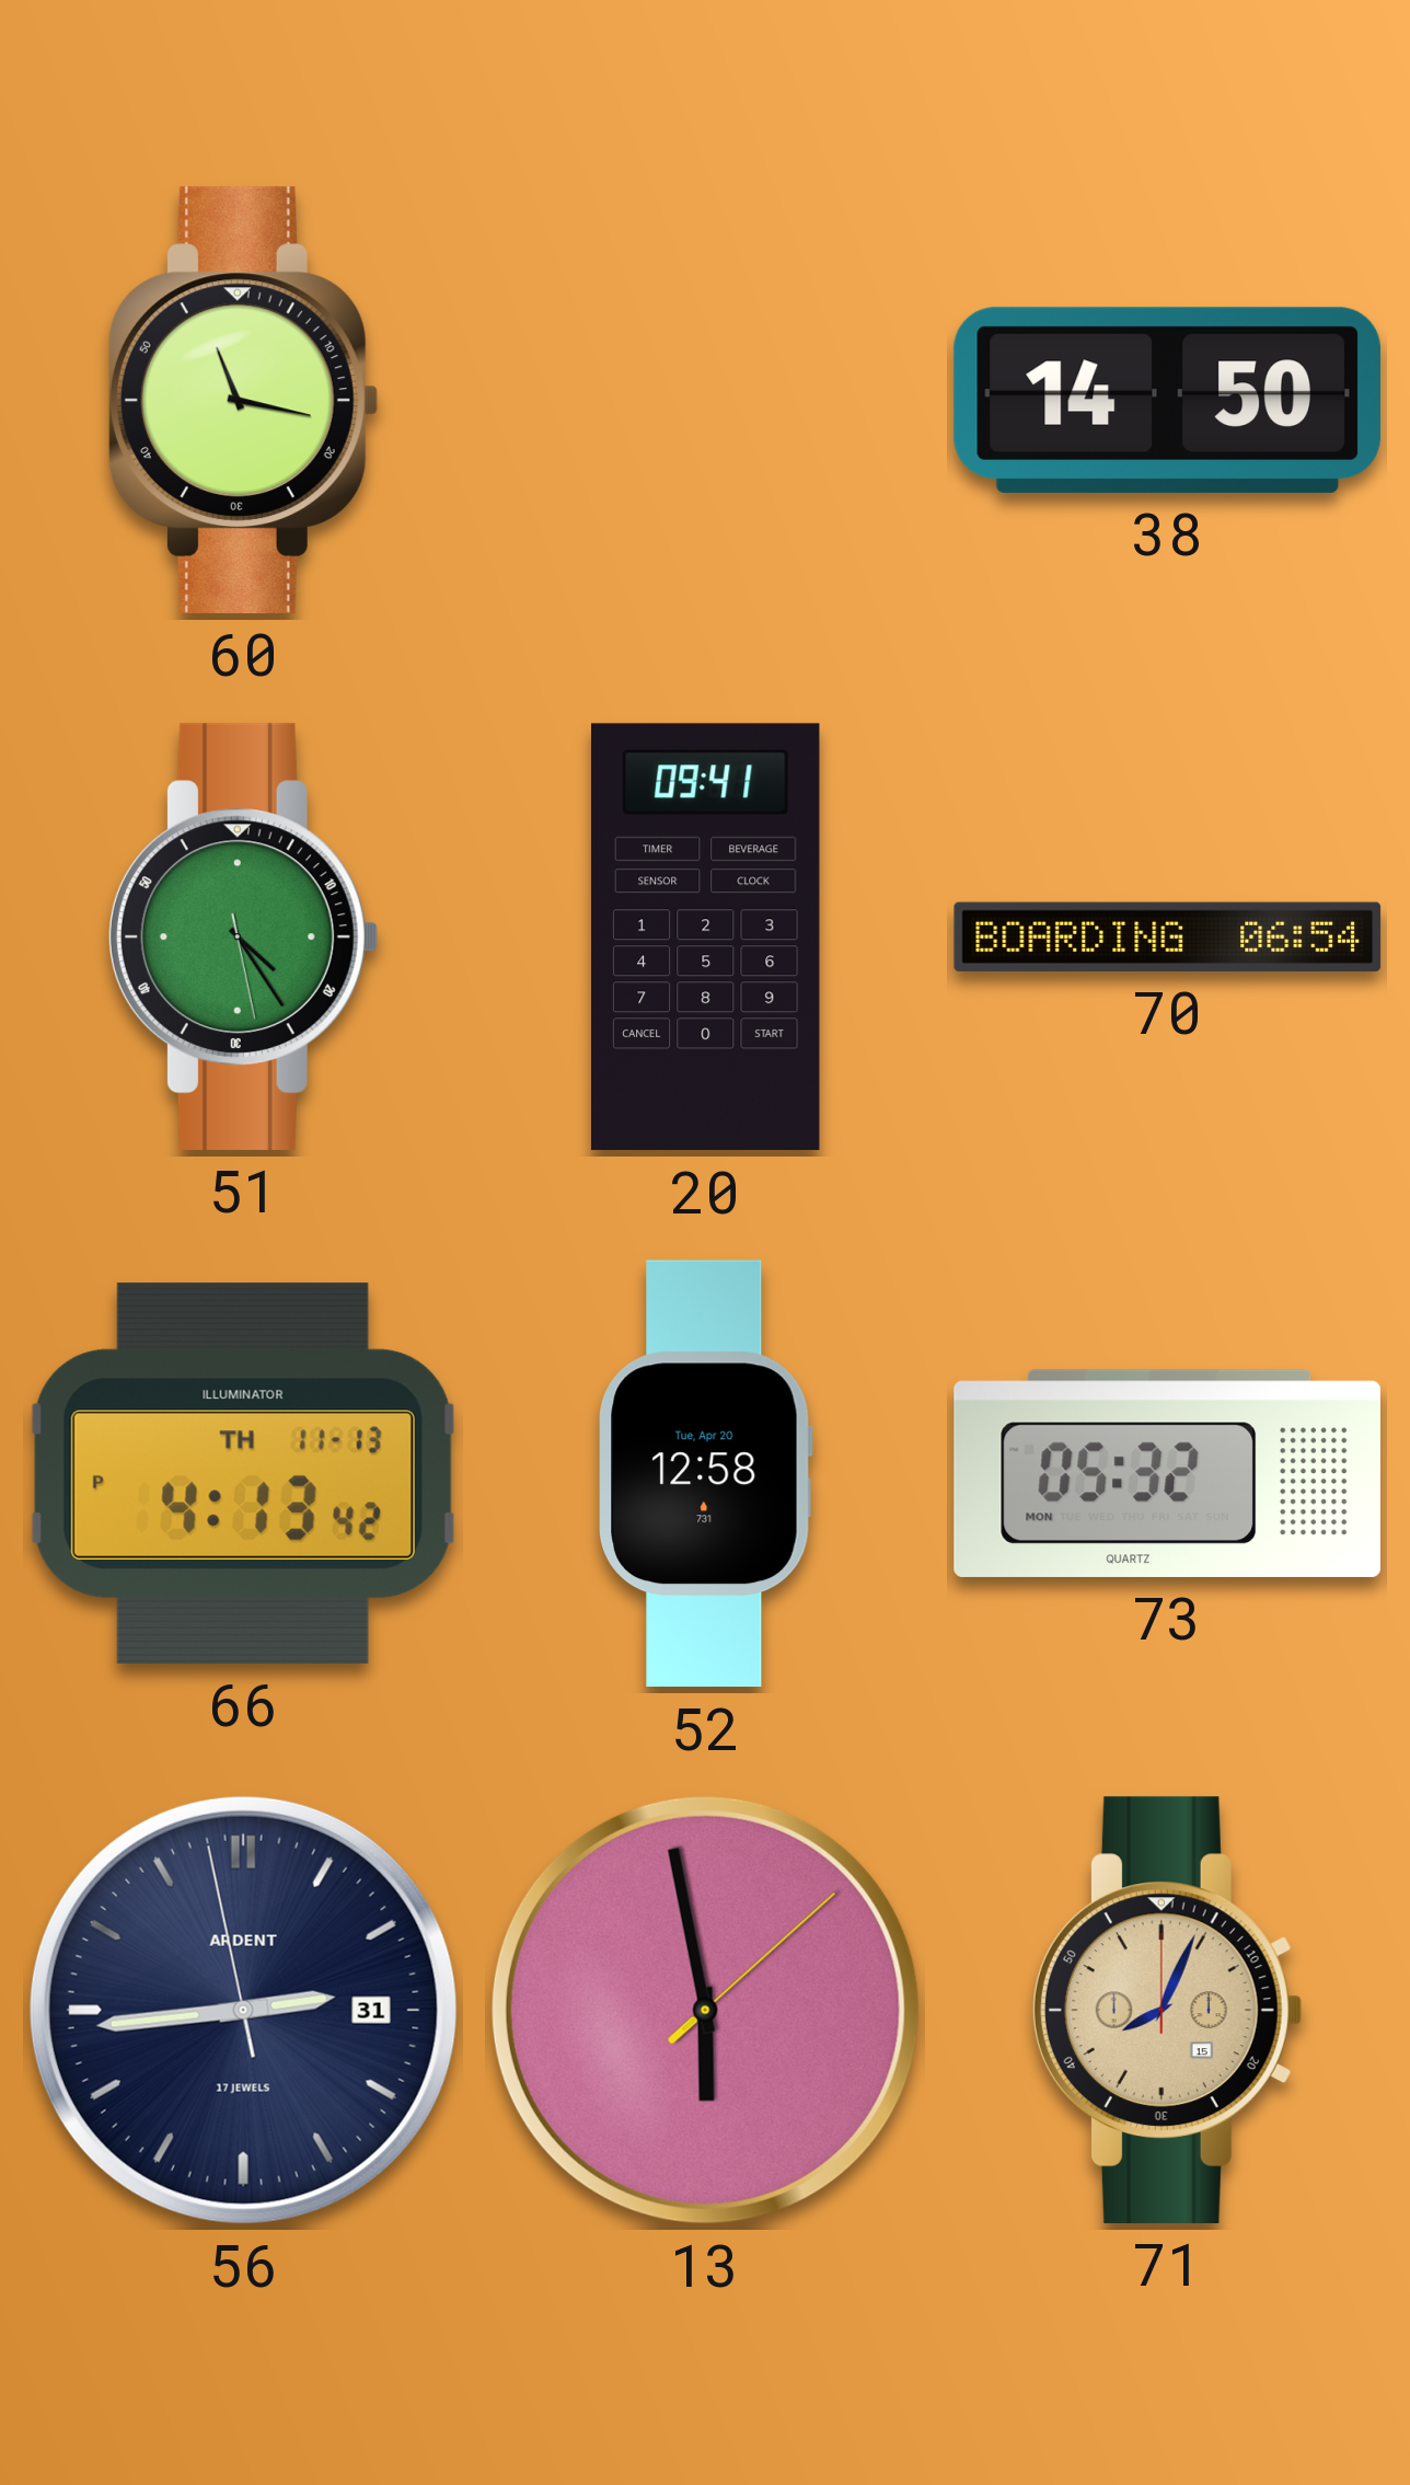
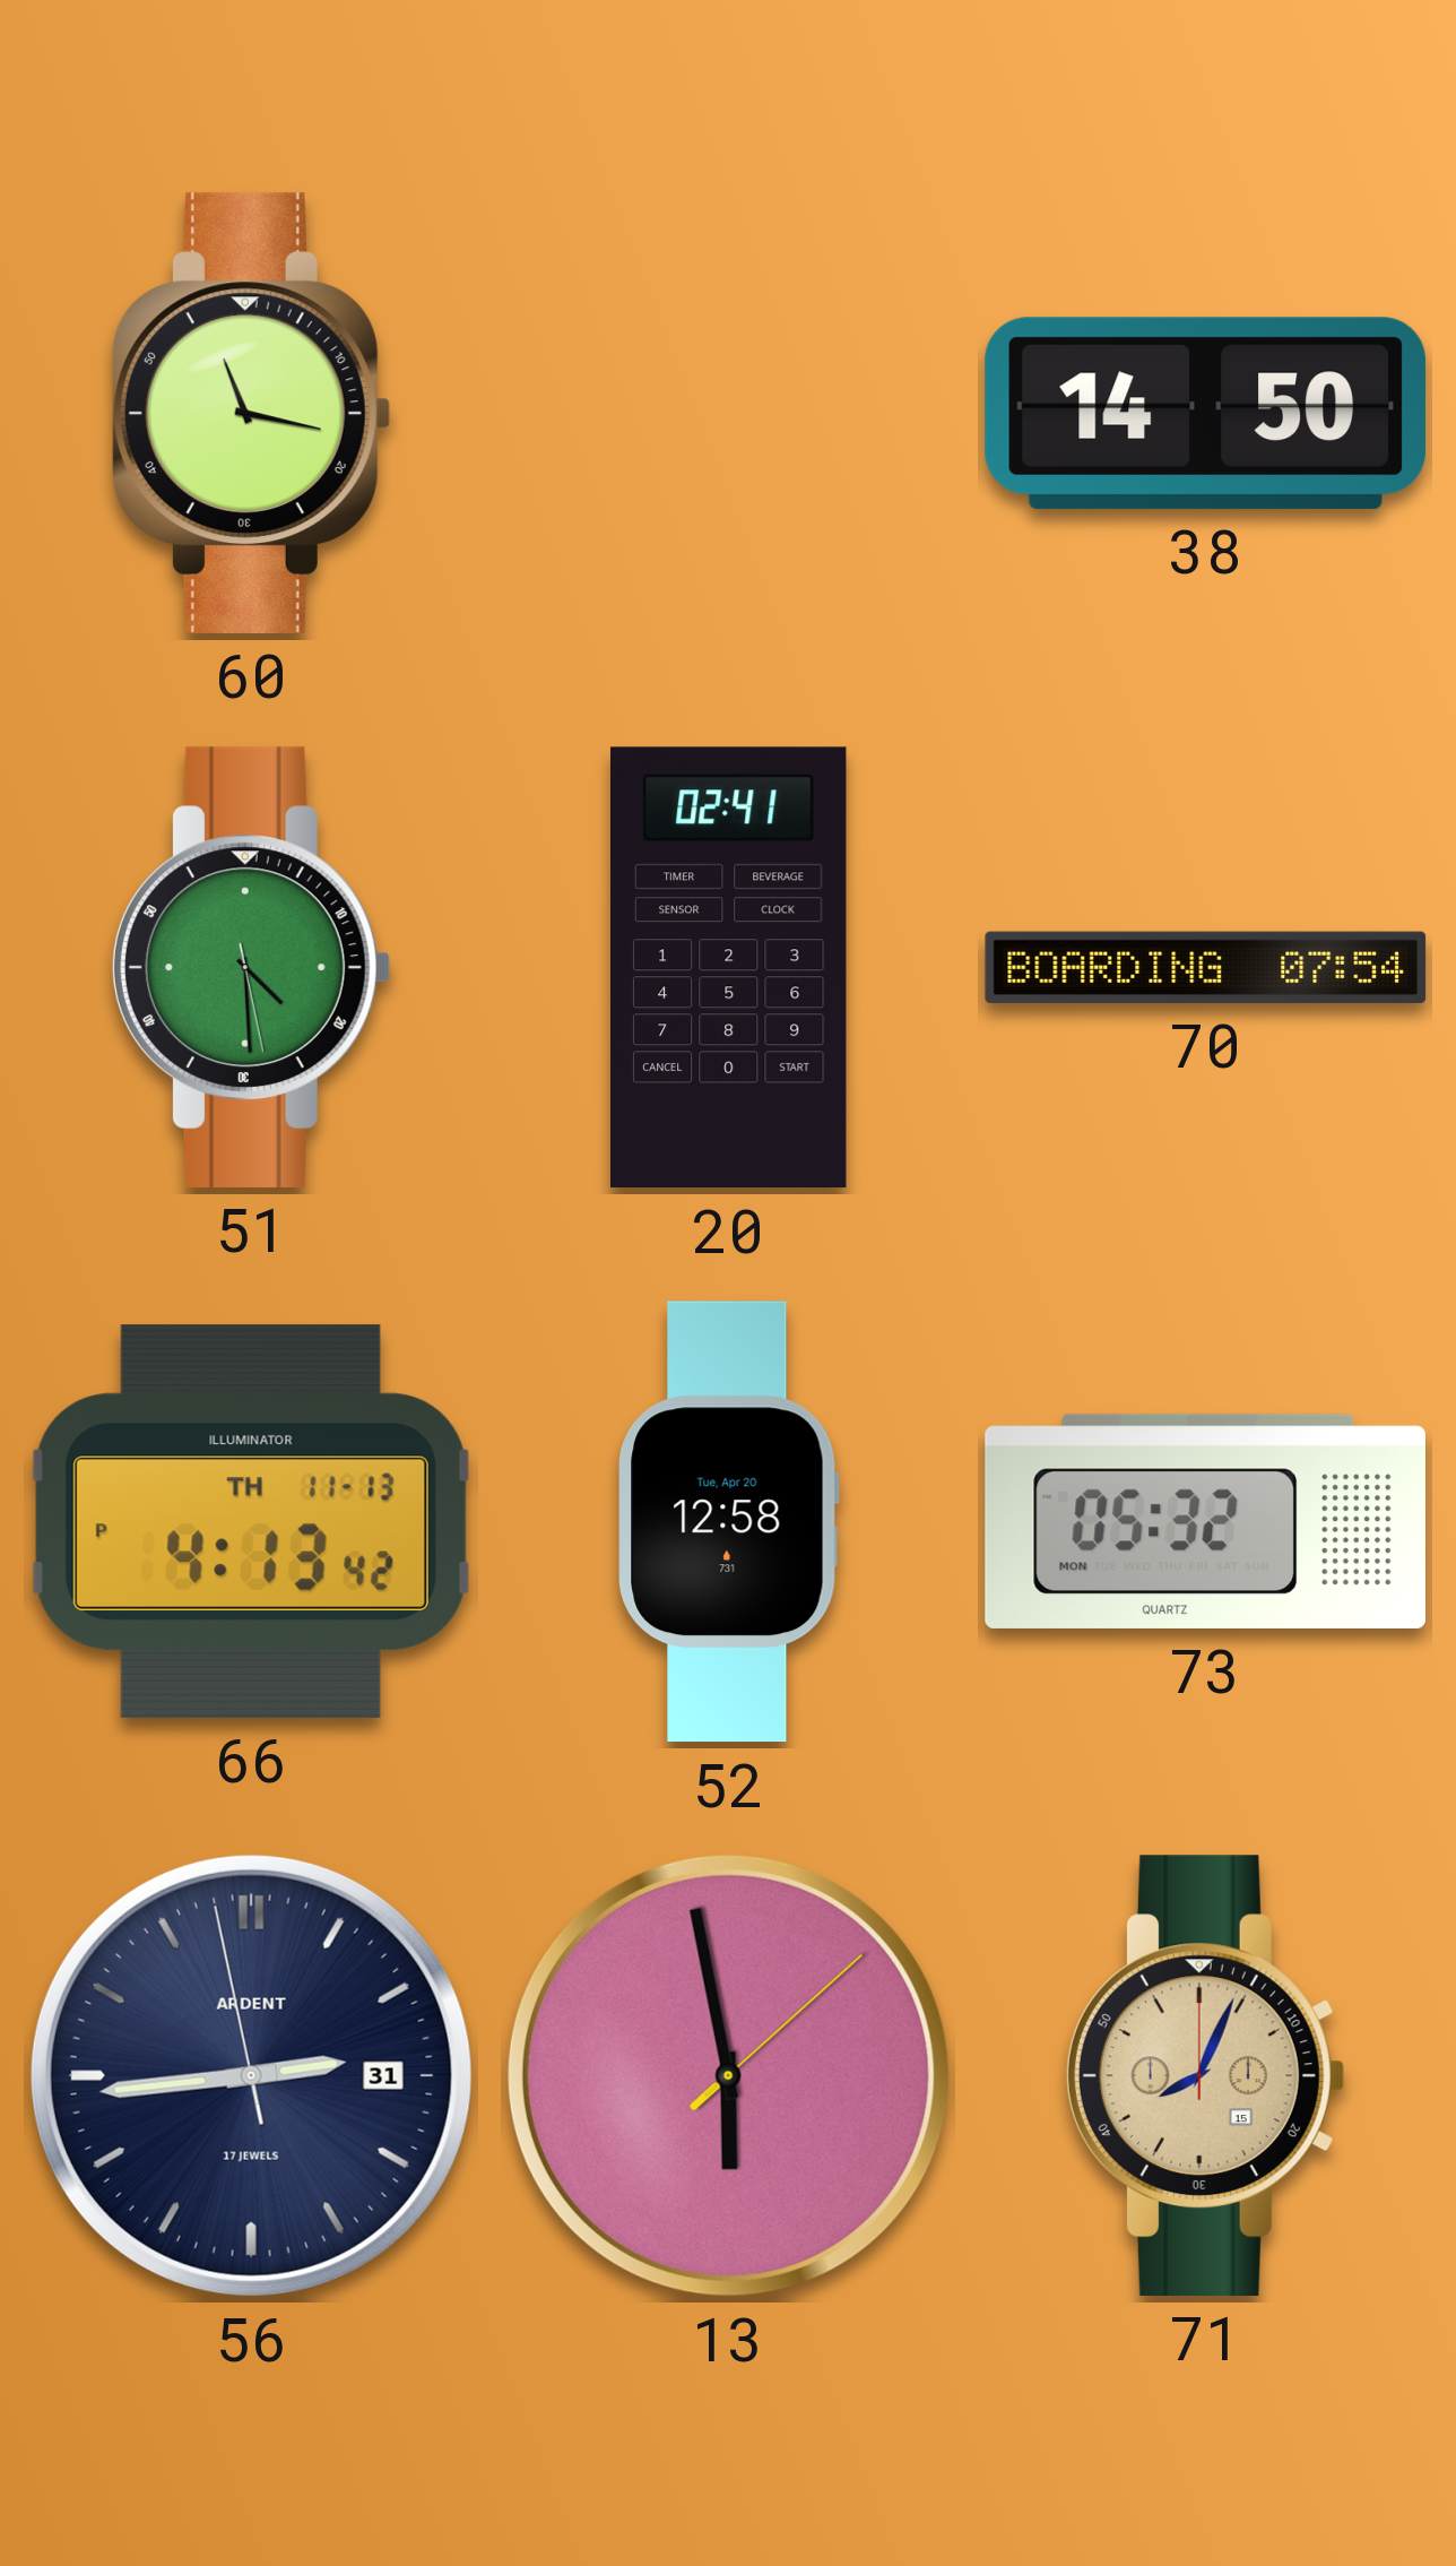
51: 4:24 -> 4:29
20: 09:41 -> 02:41
70: 06:54 -> 07:54
